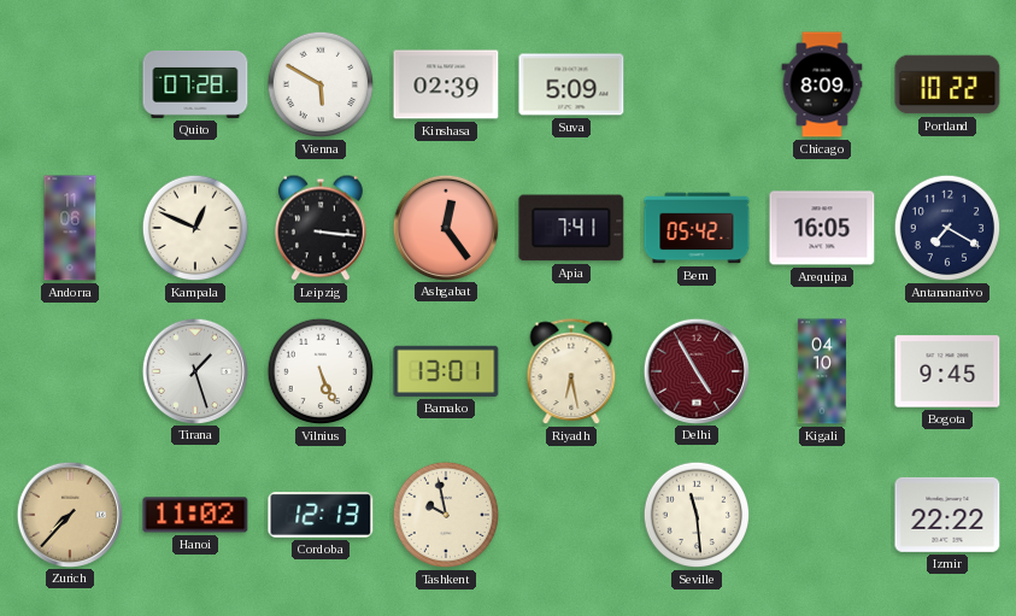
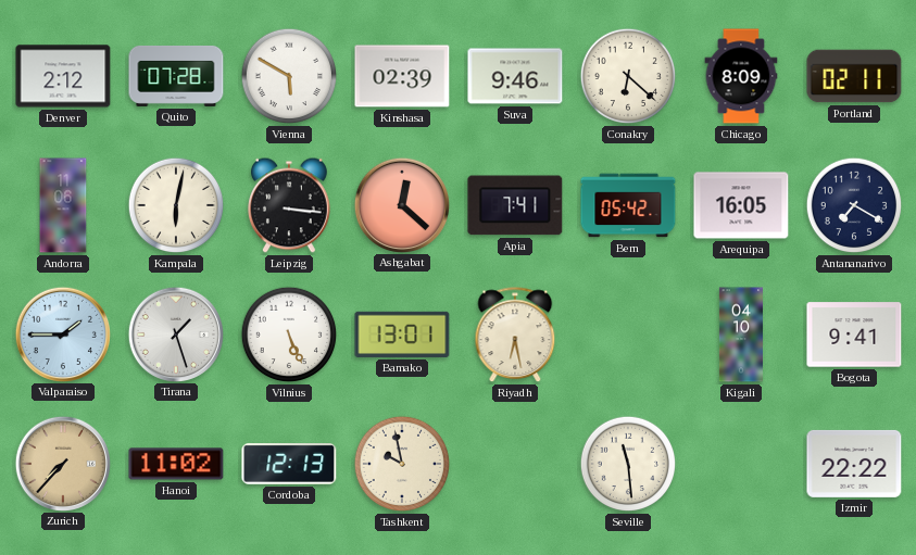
Denver: none -> 2:12
Suva: 5:09 -> 9:46
Conakry: none -> 6:22
Portland: 10:22 -> 02:11
Kampala: 12:49 -> 6:02
Ashgabat: 12:24 -> 12:22
Valparaiso: none -> 1:45
Delhi: 4:55 -> none
Bogota: 9:45 -> 9:41
